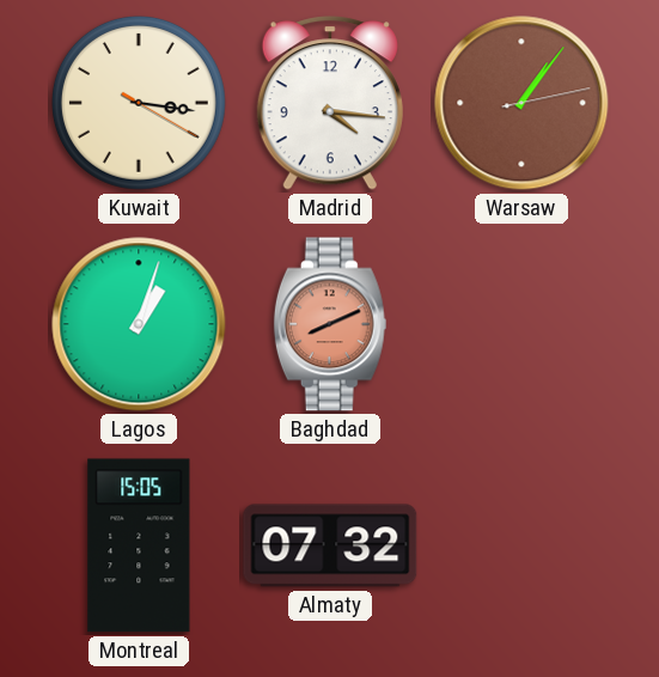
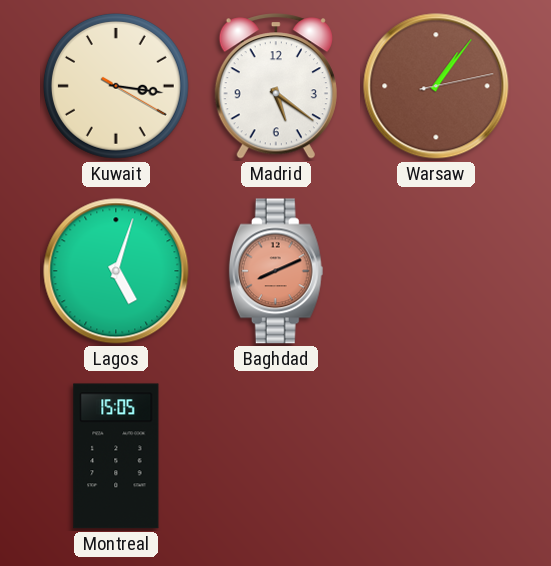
Madrid: 4:16 -> 5:21
Lagos: 1:03 -> 5:03
Almaty: 07:32 -> none
